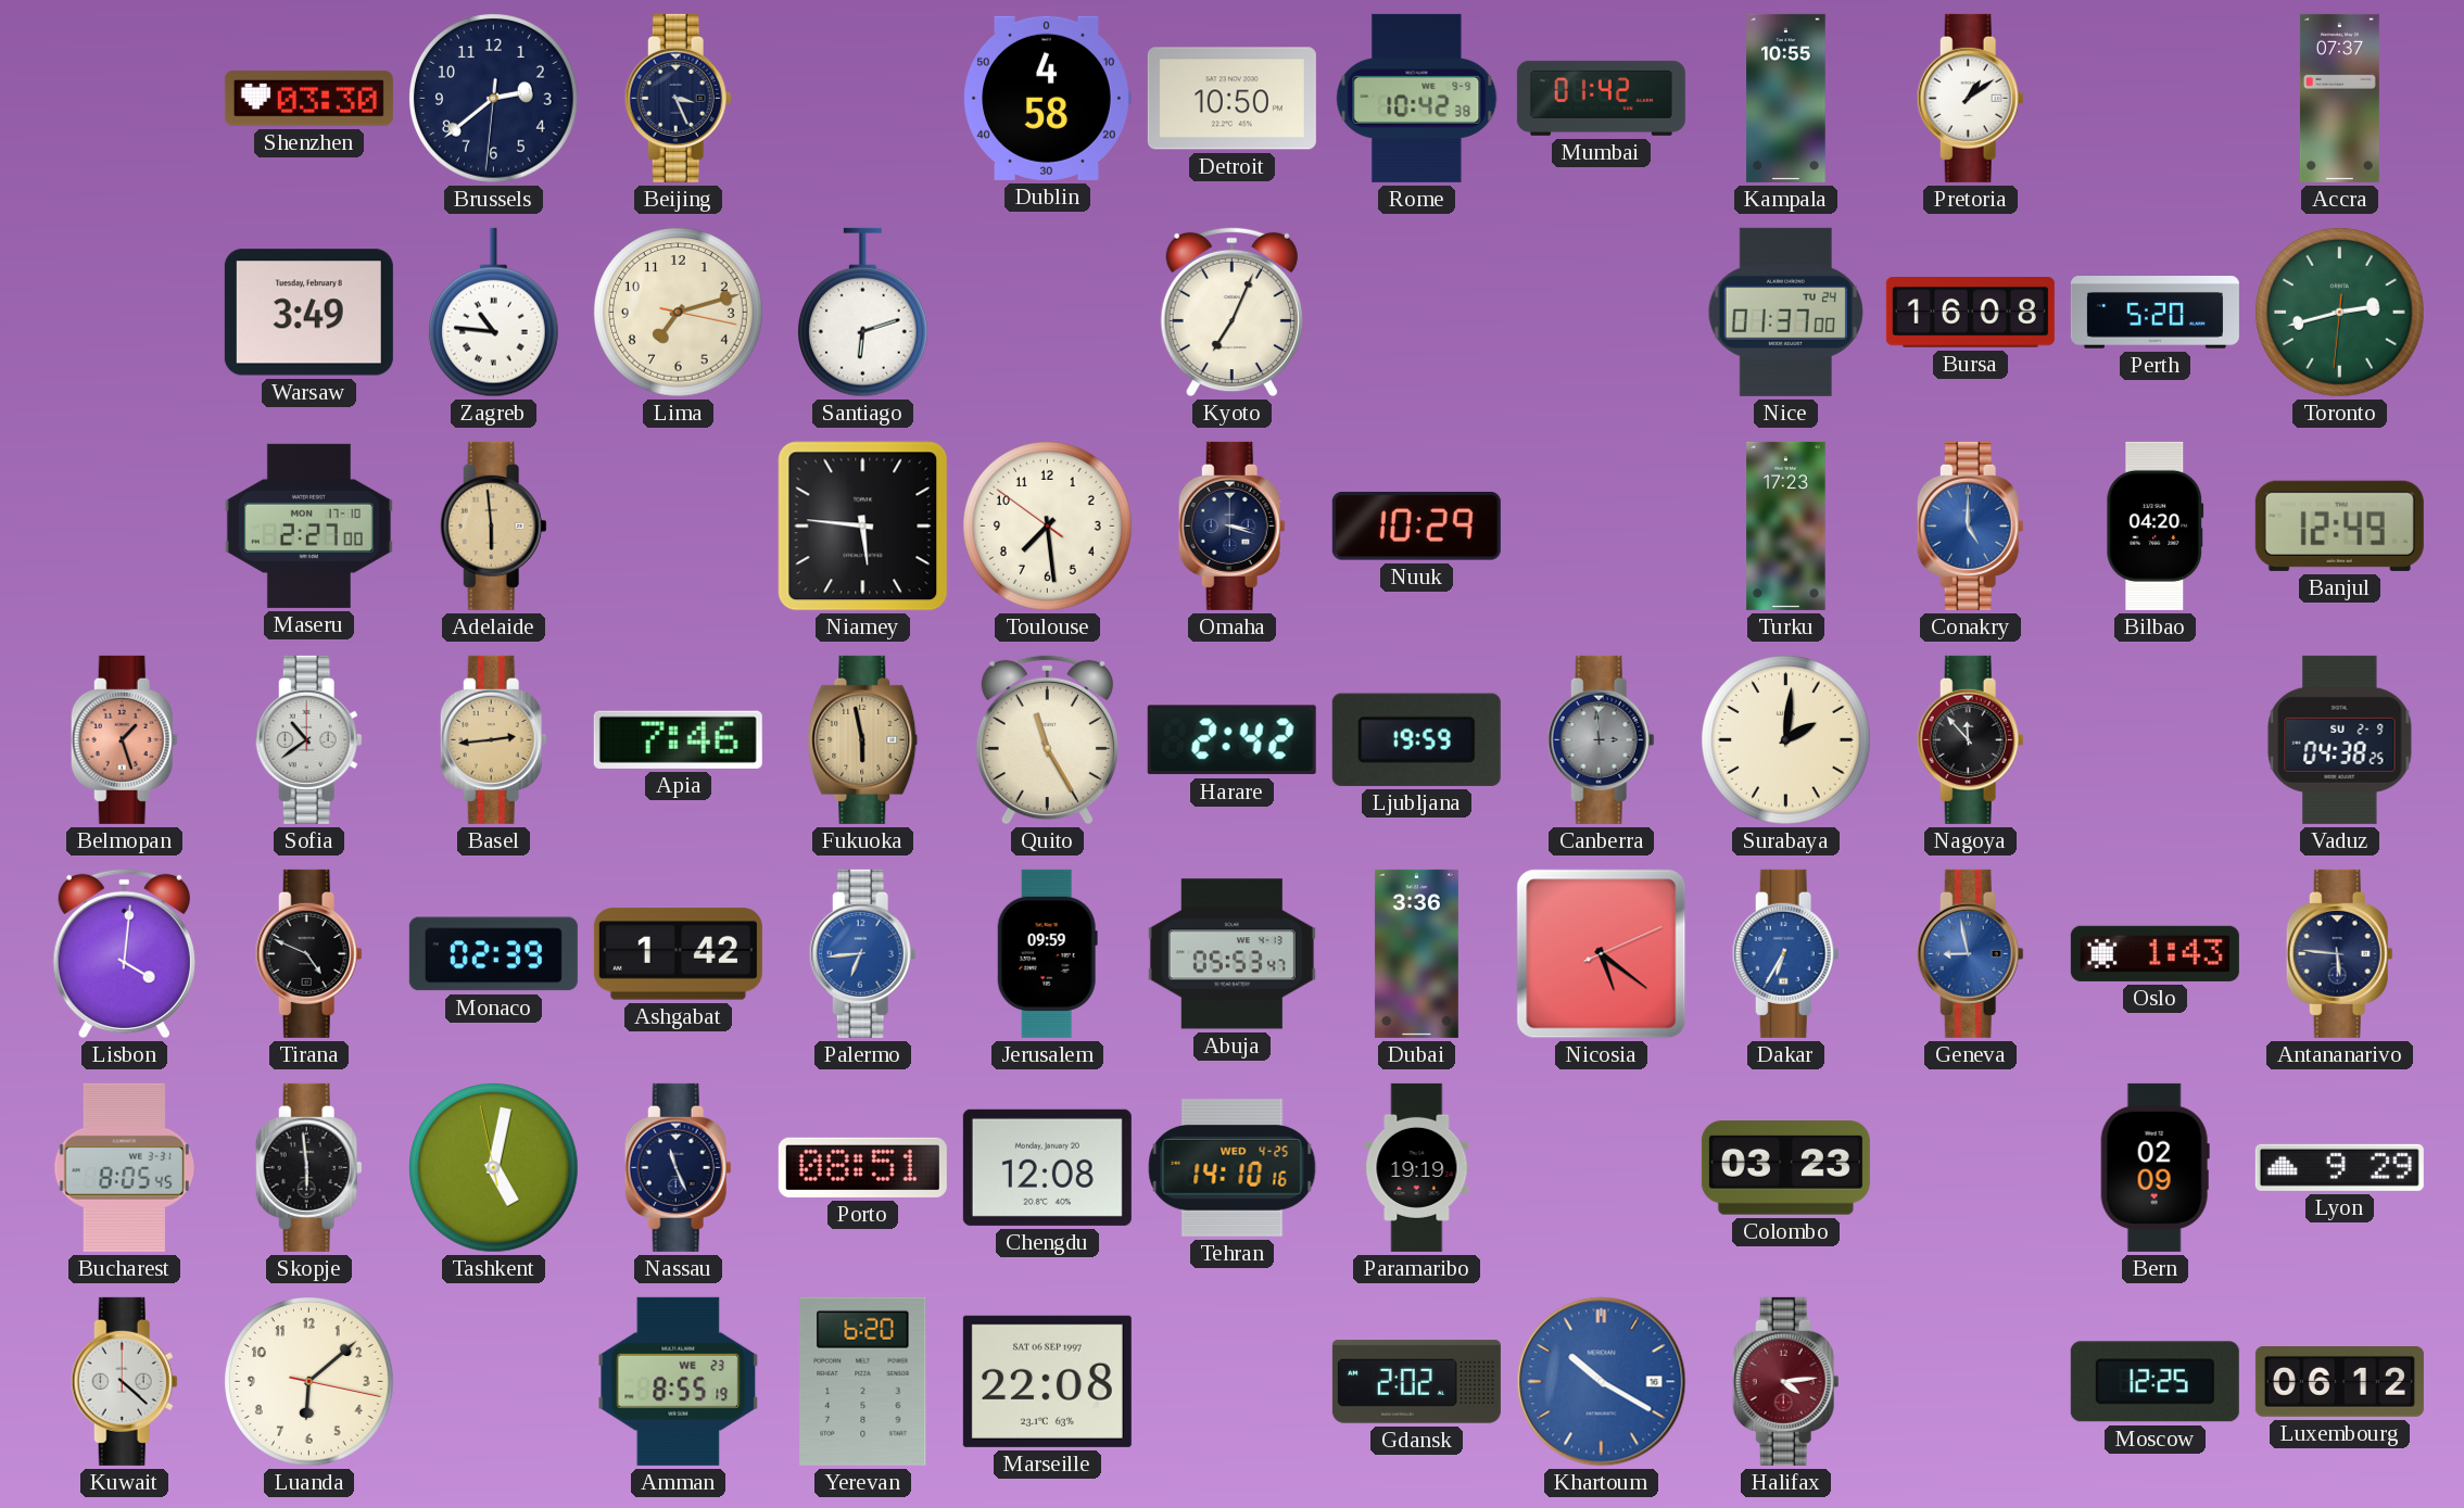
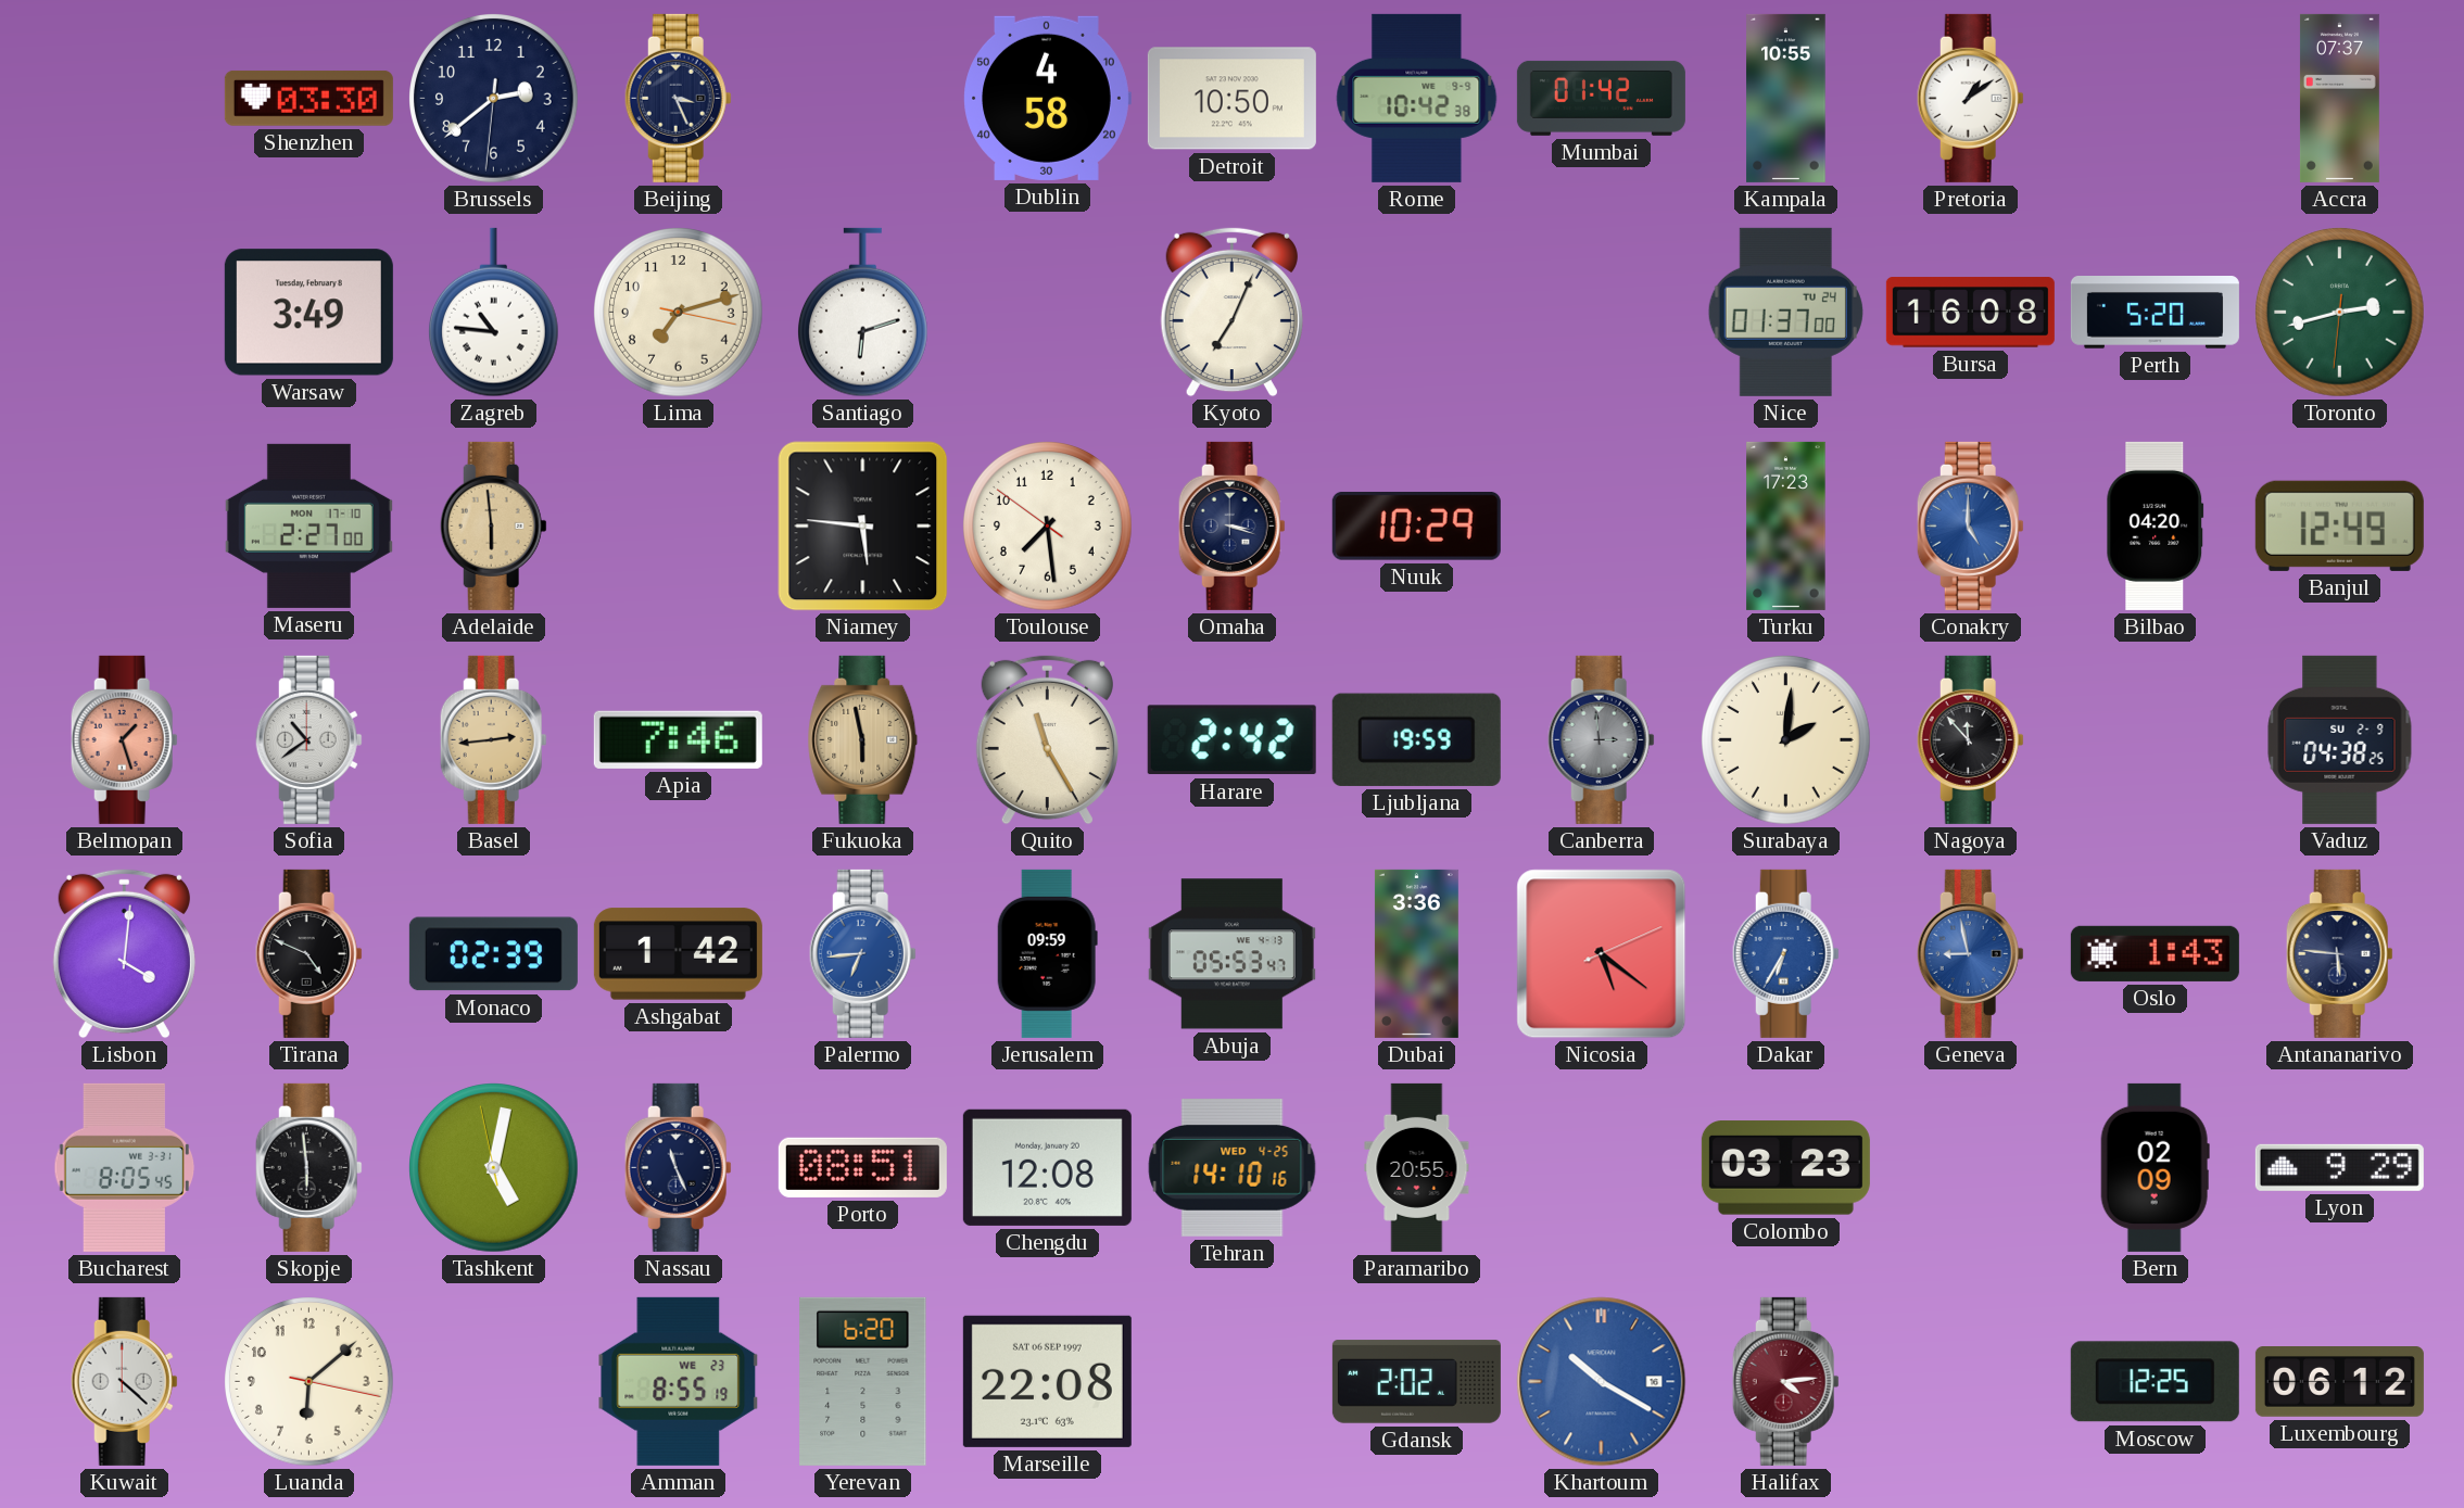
Paramaribo: 19:19 -> 20:55
